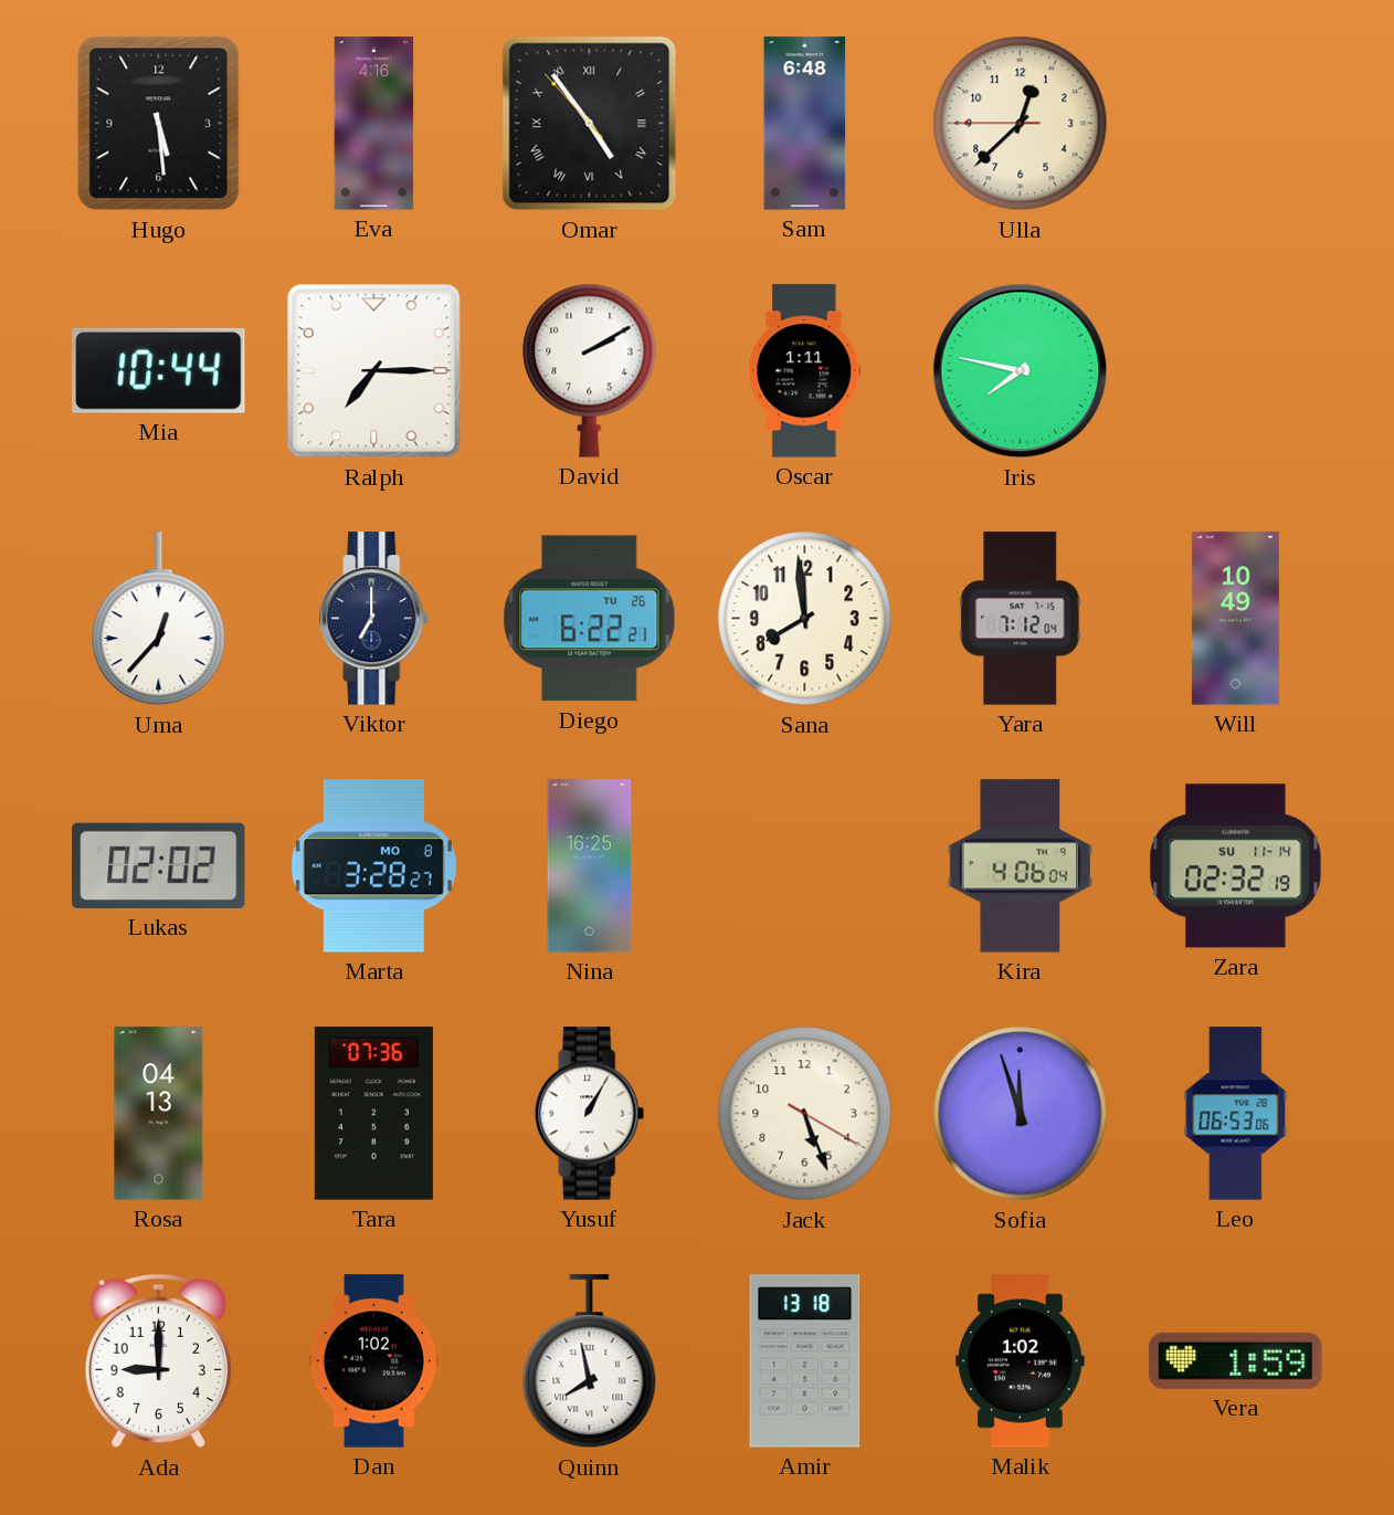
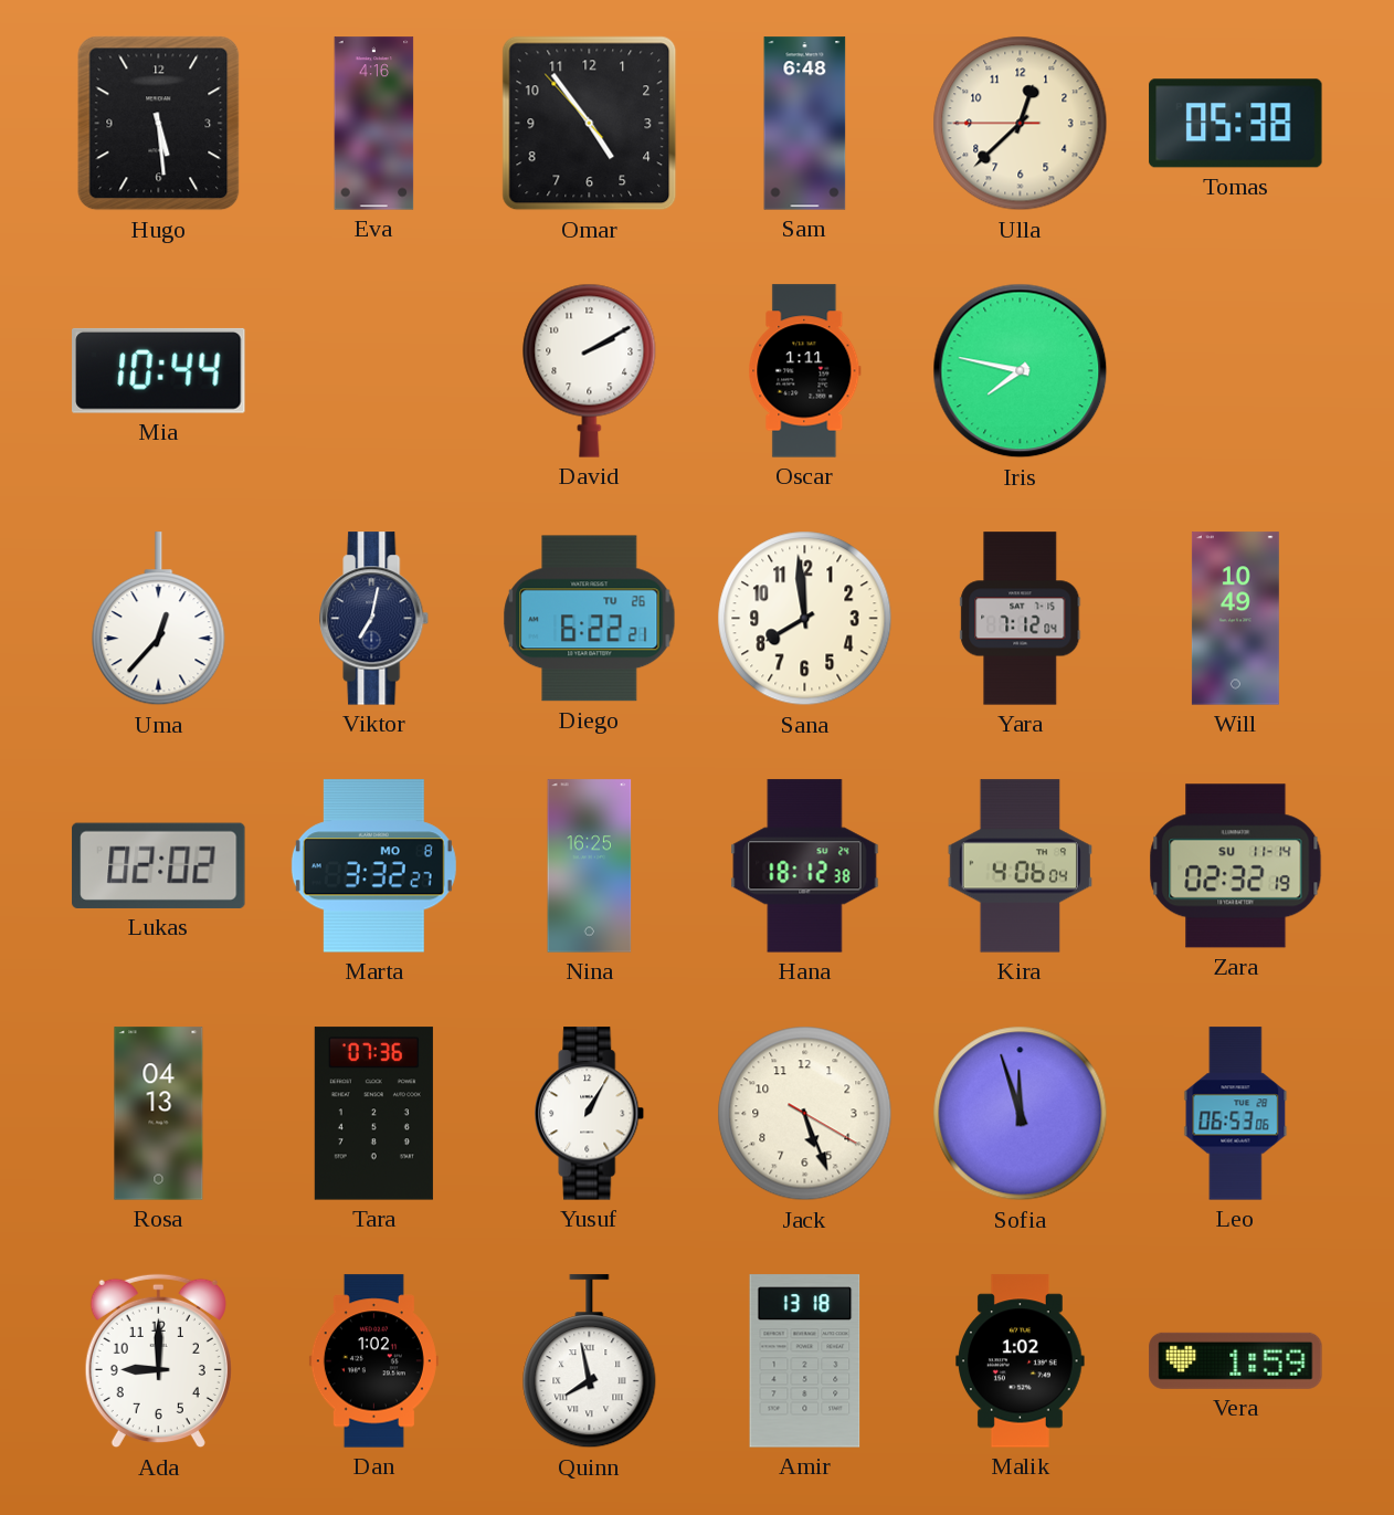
Omar numerals: Roman -> Arabic
Tomas: none -> 05:38
Ralph: 7:15 -> none
Viktor: 7:00 -> 7:02
Marta: 3:28 -> 3:32
Hana: none -> 18:12
